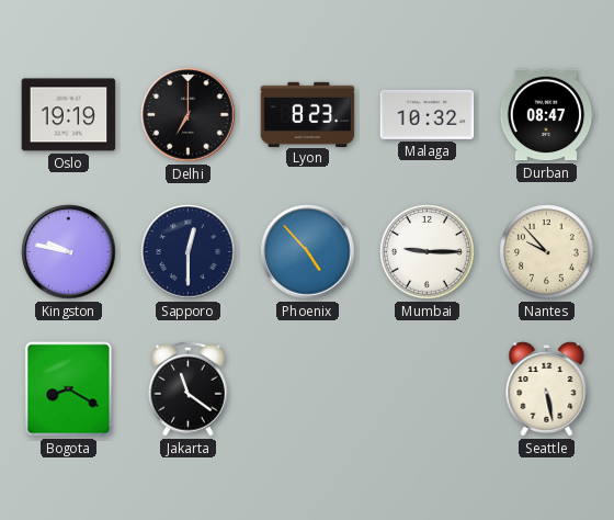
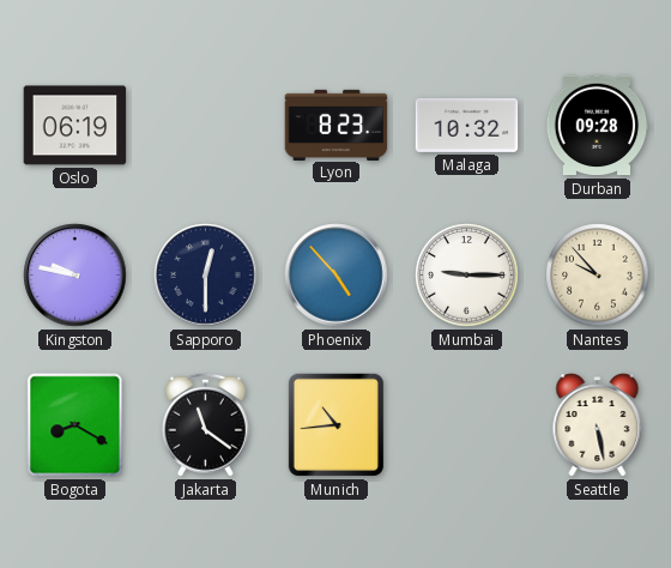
Oslo: 19:19 -> 06:19
Delhi: 7:00 -> none
Durban: 08:47 -> 09:28
Munich: none -> 10:44
